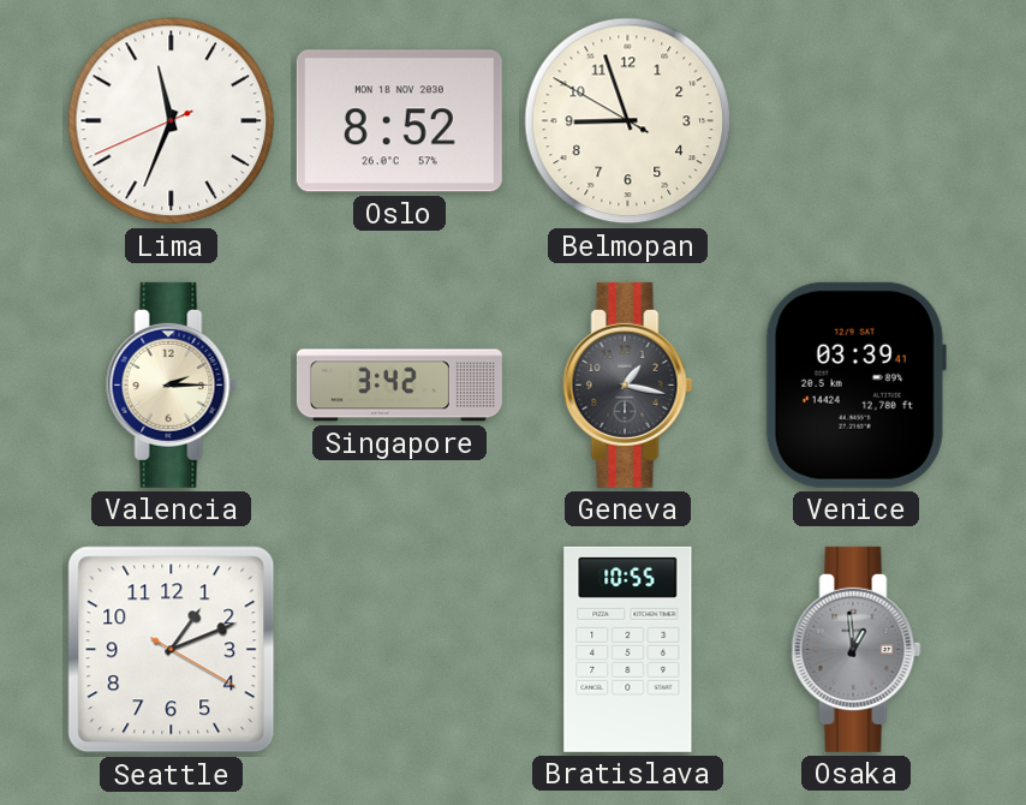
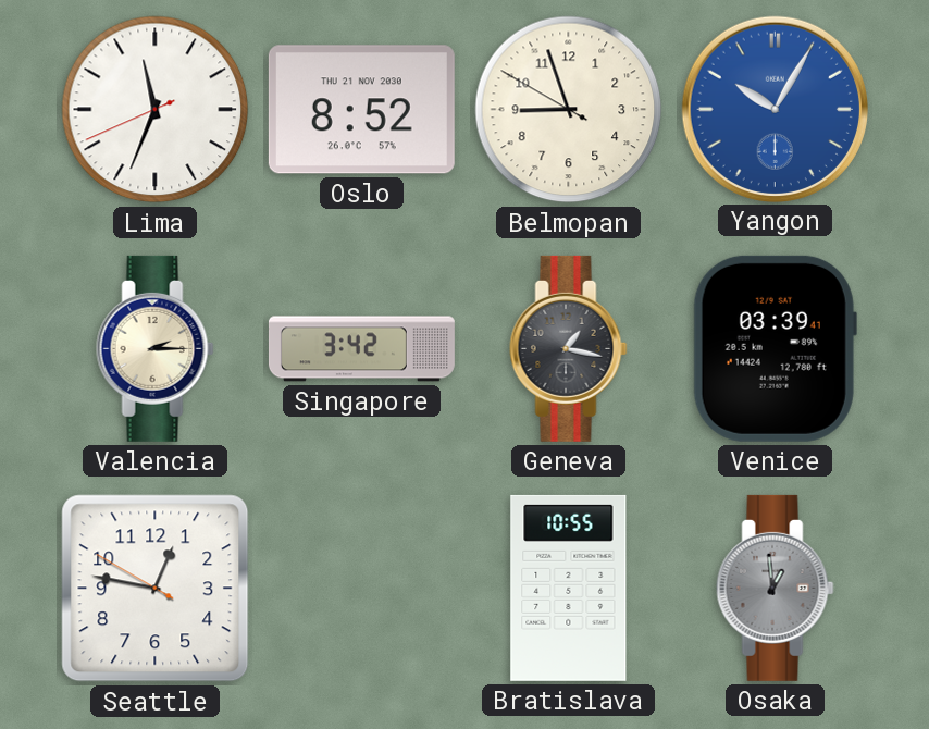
Oslo date: MON 18 NOV 2030 -> THU 21 NOV 2030
Yangon: none -> 10:05
Seattle: 1:11 -> 12:46
